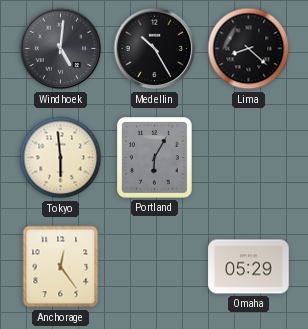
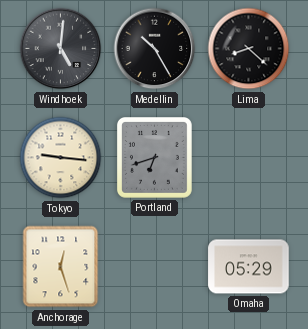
Tokyo: 5:59 -> 9:16
Portland: 6:05 -> 6:42
Anchorage: 12:24 -> 12:27
